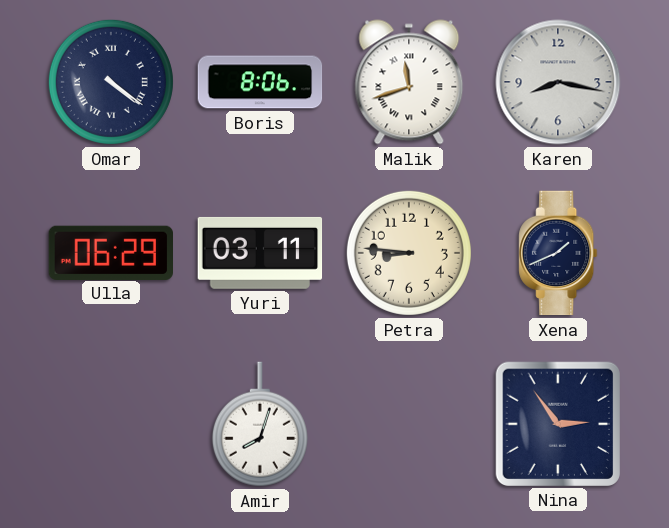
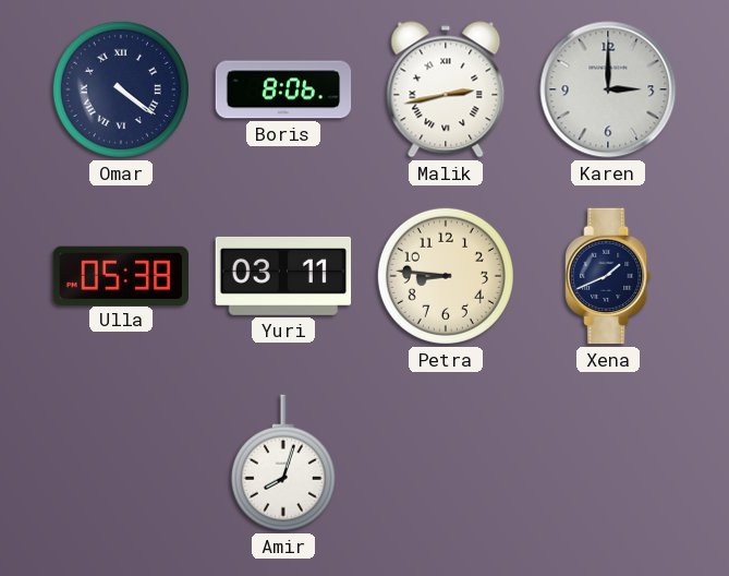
Malik: 11:42 -> 2:43
Karen: 8:17 -> 3:00
Ulla: 06:29 -> 05:38
Nina: 2:54 -> none
